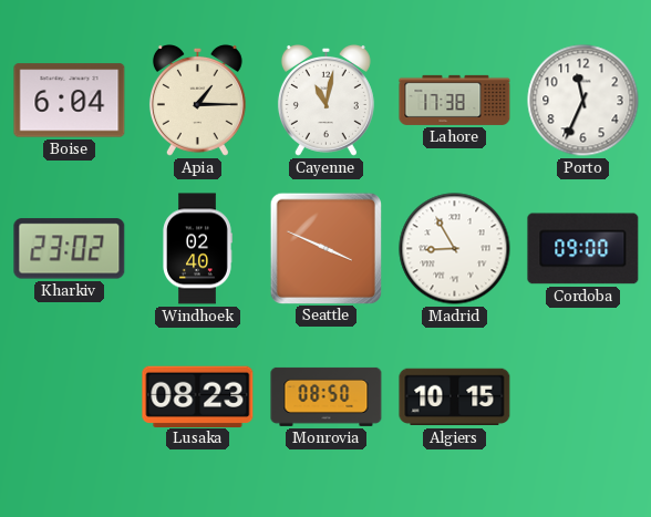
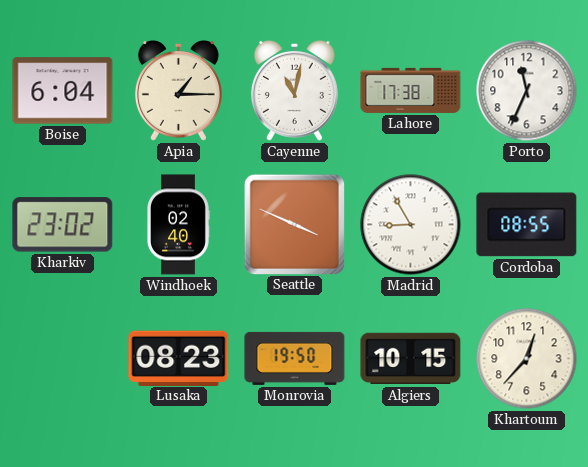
Cordoba: 09:00 -> 08:55
Monrovia: 08:50 -> 19:50
Khartoum: none -> 12:37
